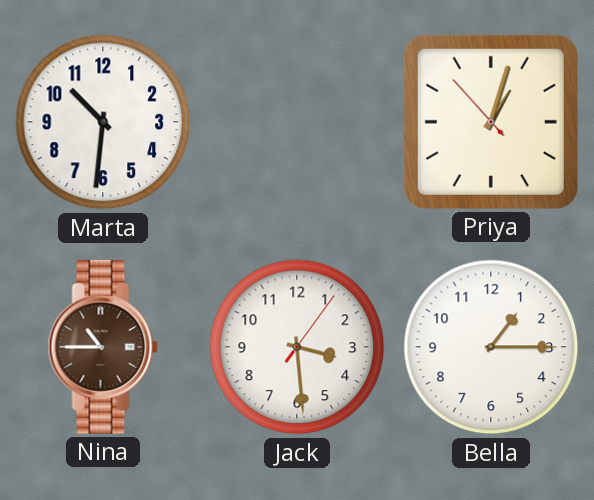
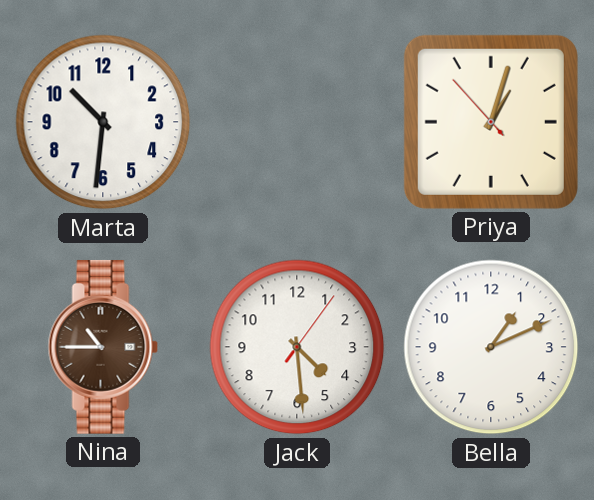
Jack: 3:29 -> 4:29
Bella: 1:15 -> 1:11
